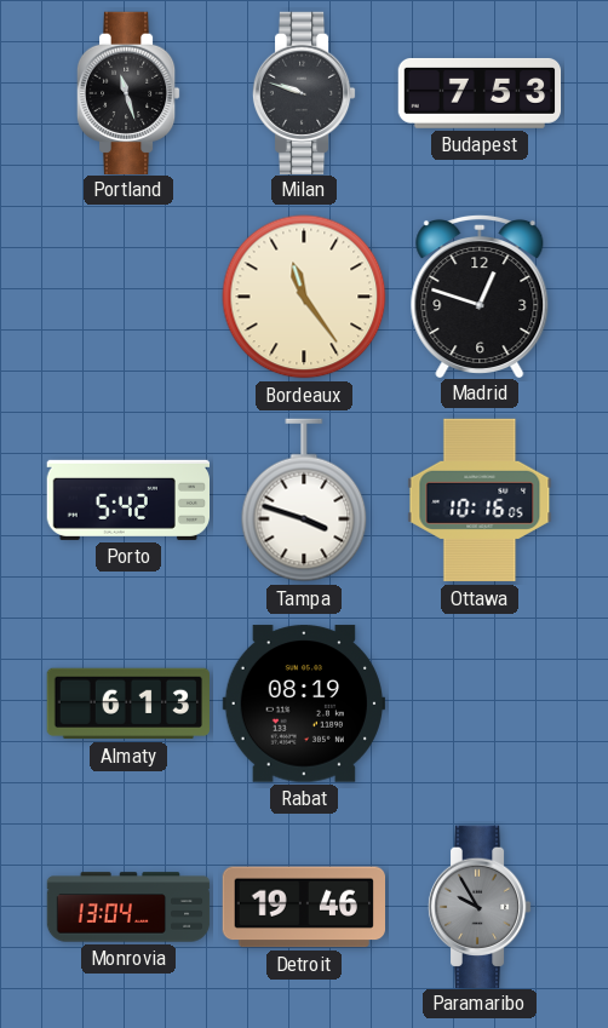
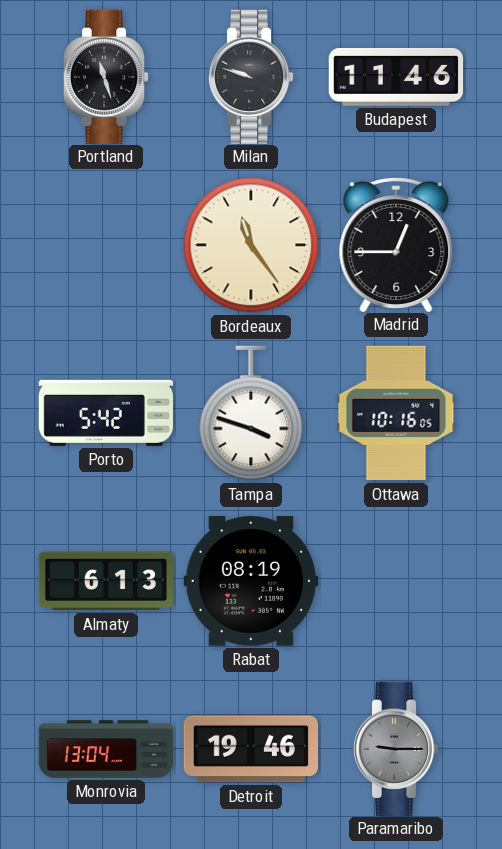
Budapest: 7:53 -> 11:46
Madrid: 12:48 -> 12:45
Paramaribo: 9:55 -> 9:15
